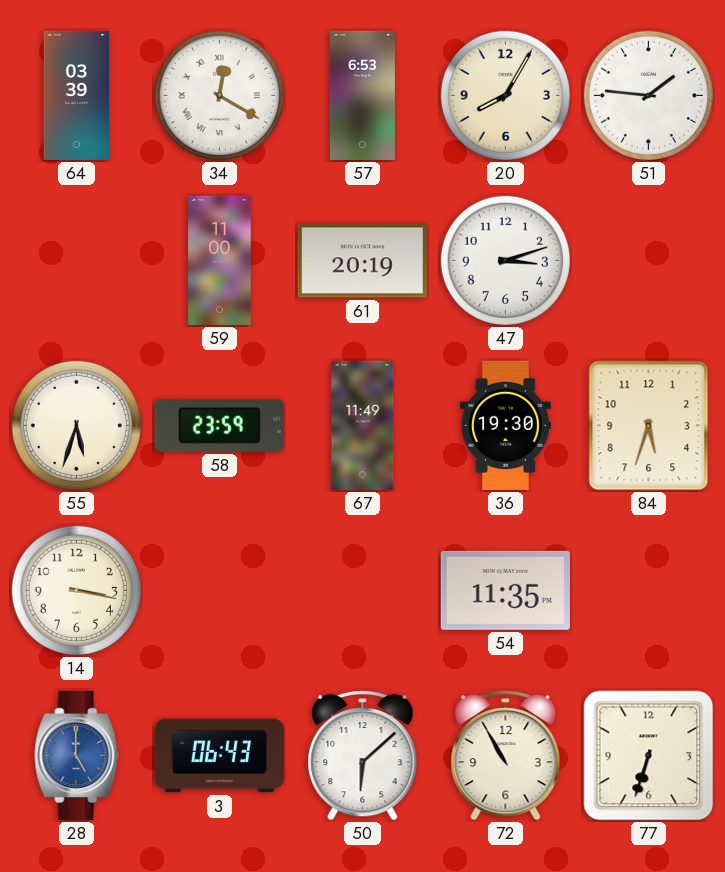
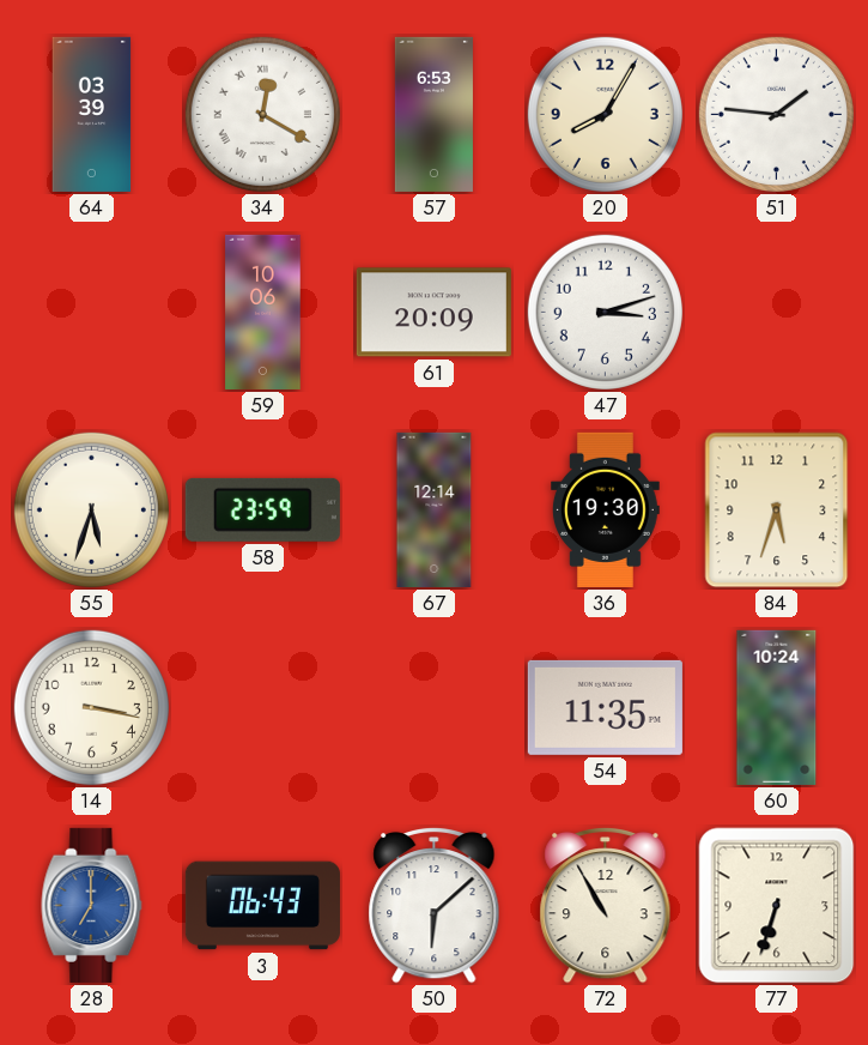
59: 11:00 -> 10:06
61: 20:19 -> 20:09
67: 11:49 -> 12:14
60: none -> 10:24
28: 5:00 -> 7:00
